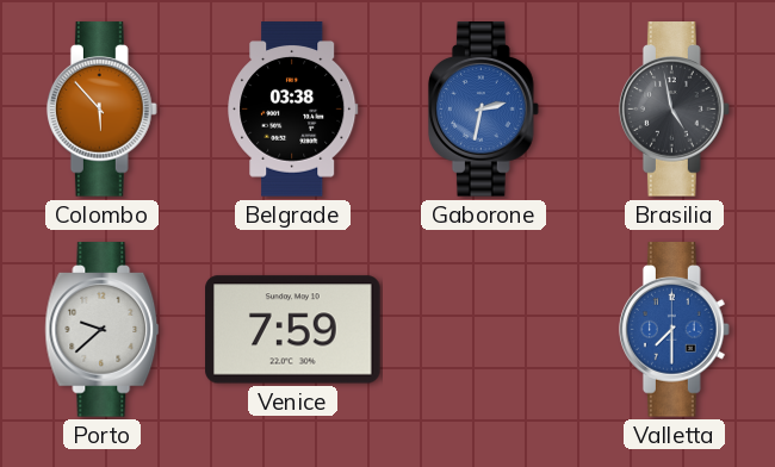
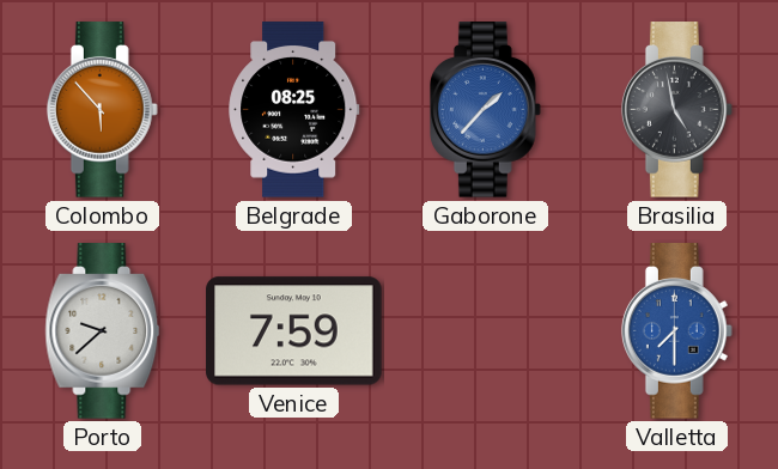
Belgrade: 03:38 -> 08:25
Gaborone: 2:32 -> 1:37
